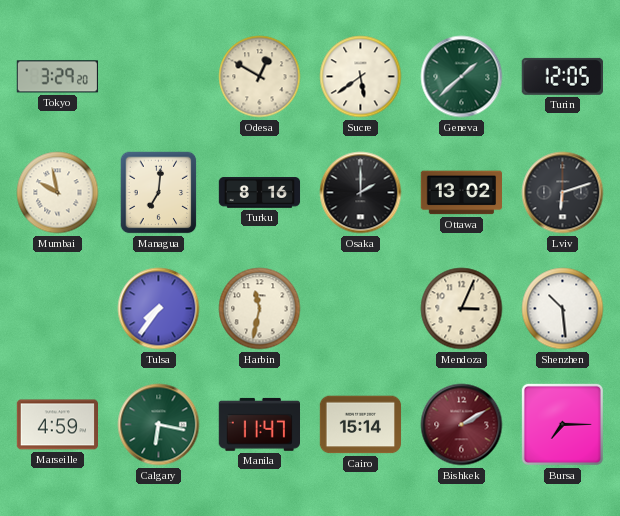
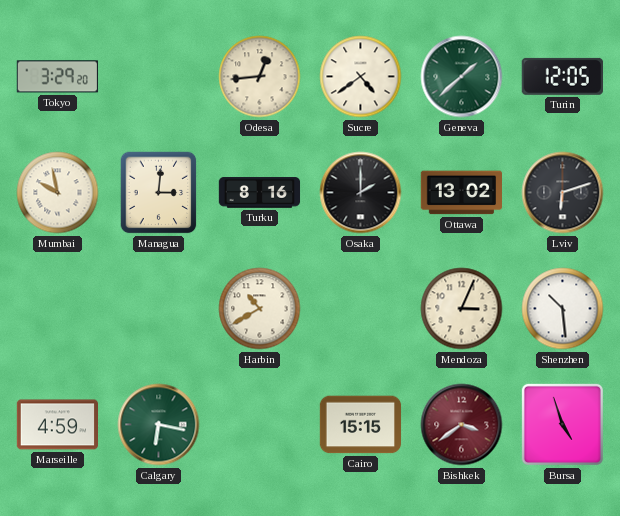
Odesa: 12:50 -> 12:44
Sucre: 5:39 -> 4:39
Managua: 7:01 -> 3:01
Tulsa: 7:36 -> none
Harbin: 11:32 -> 10:40
Manila: 11:47 -> none
Cairo: 15:14 -> 15:15
Bishkek: 2:10 -> 3:39
Bursa: 7:15 -> 4:57
